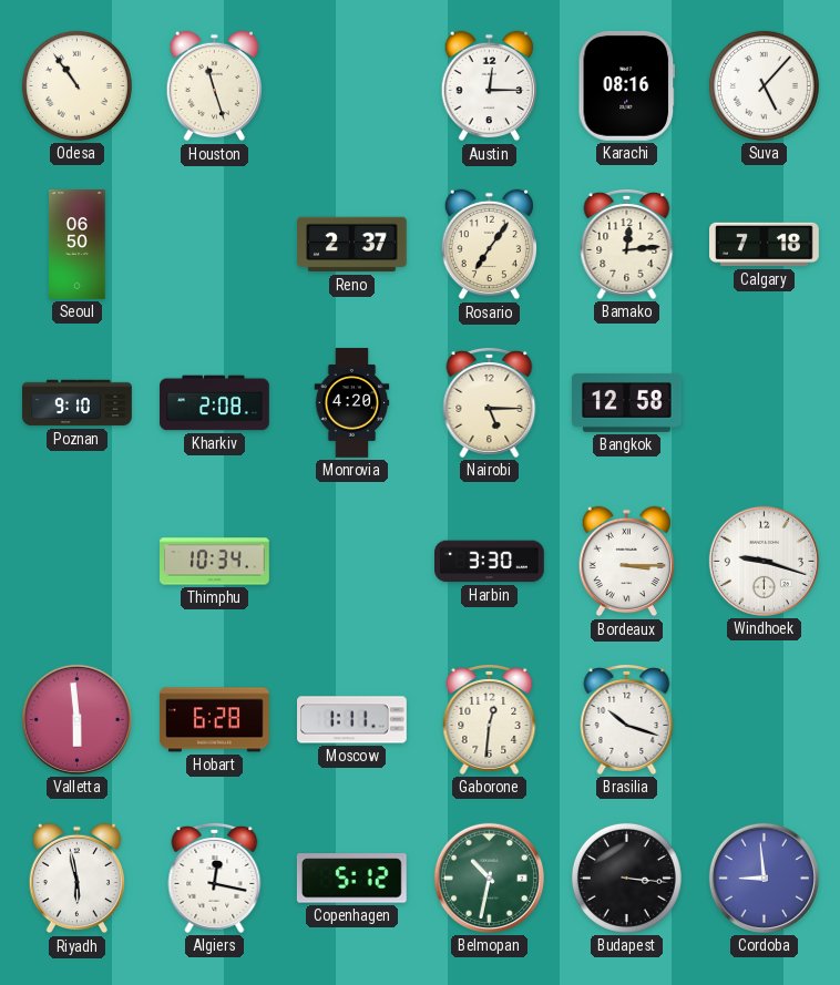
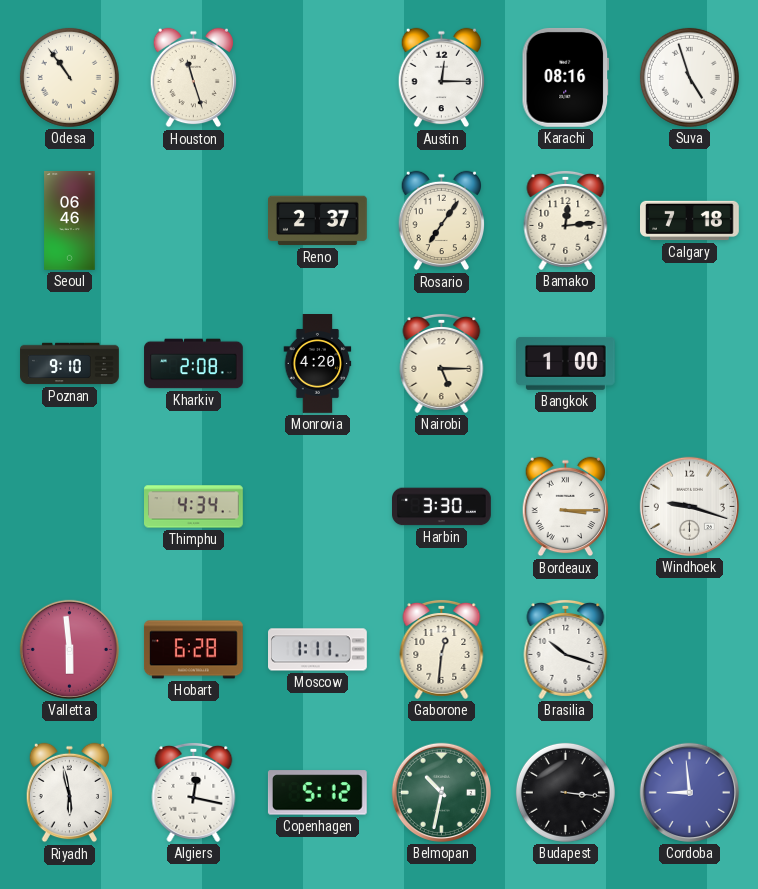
Suva: 5:07 -> 4:57
Seoul: 06:50 -> 06:46
Bangkok: 12:58 -> 1:00
Thimphu: 10:34 -> 4:34
